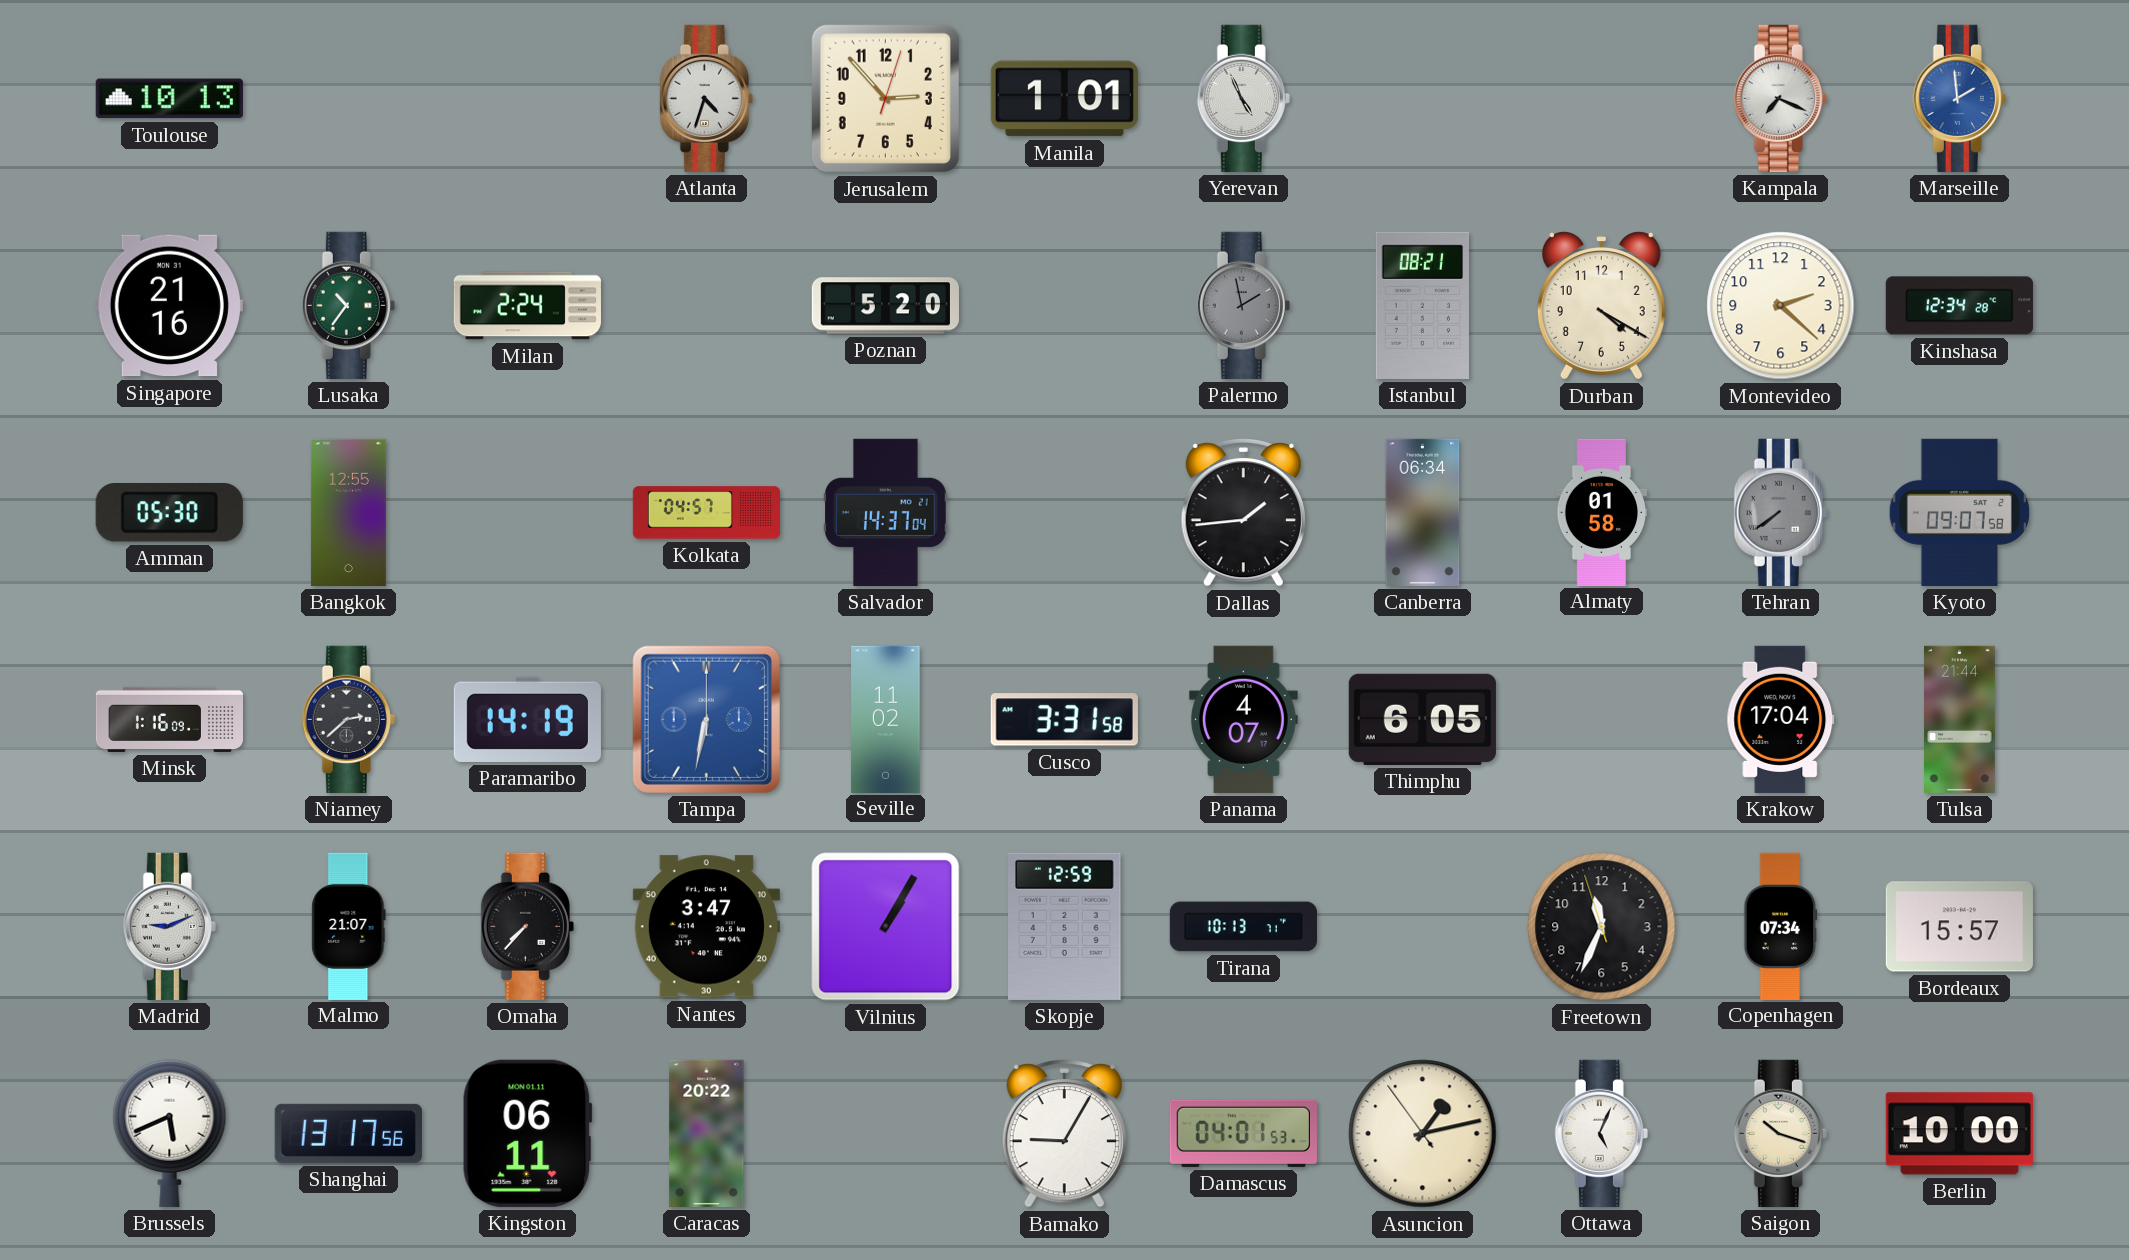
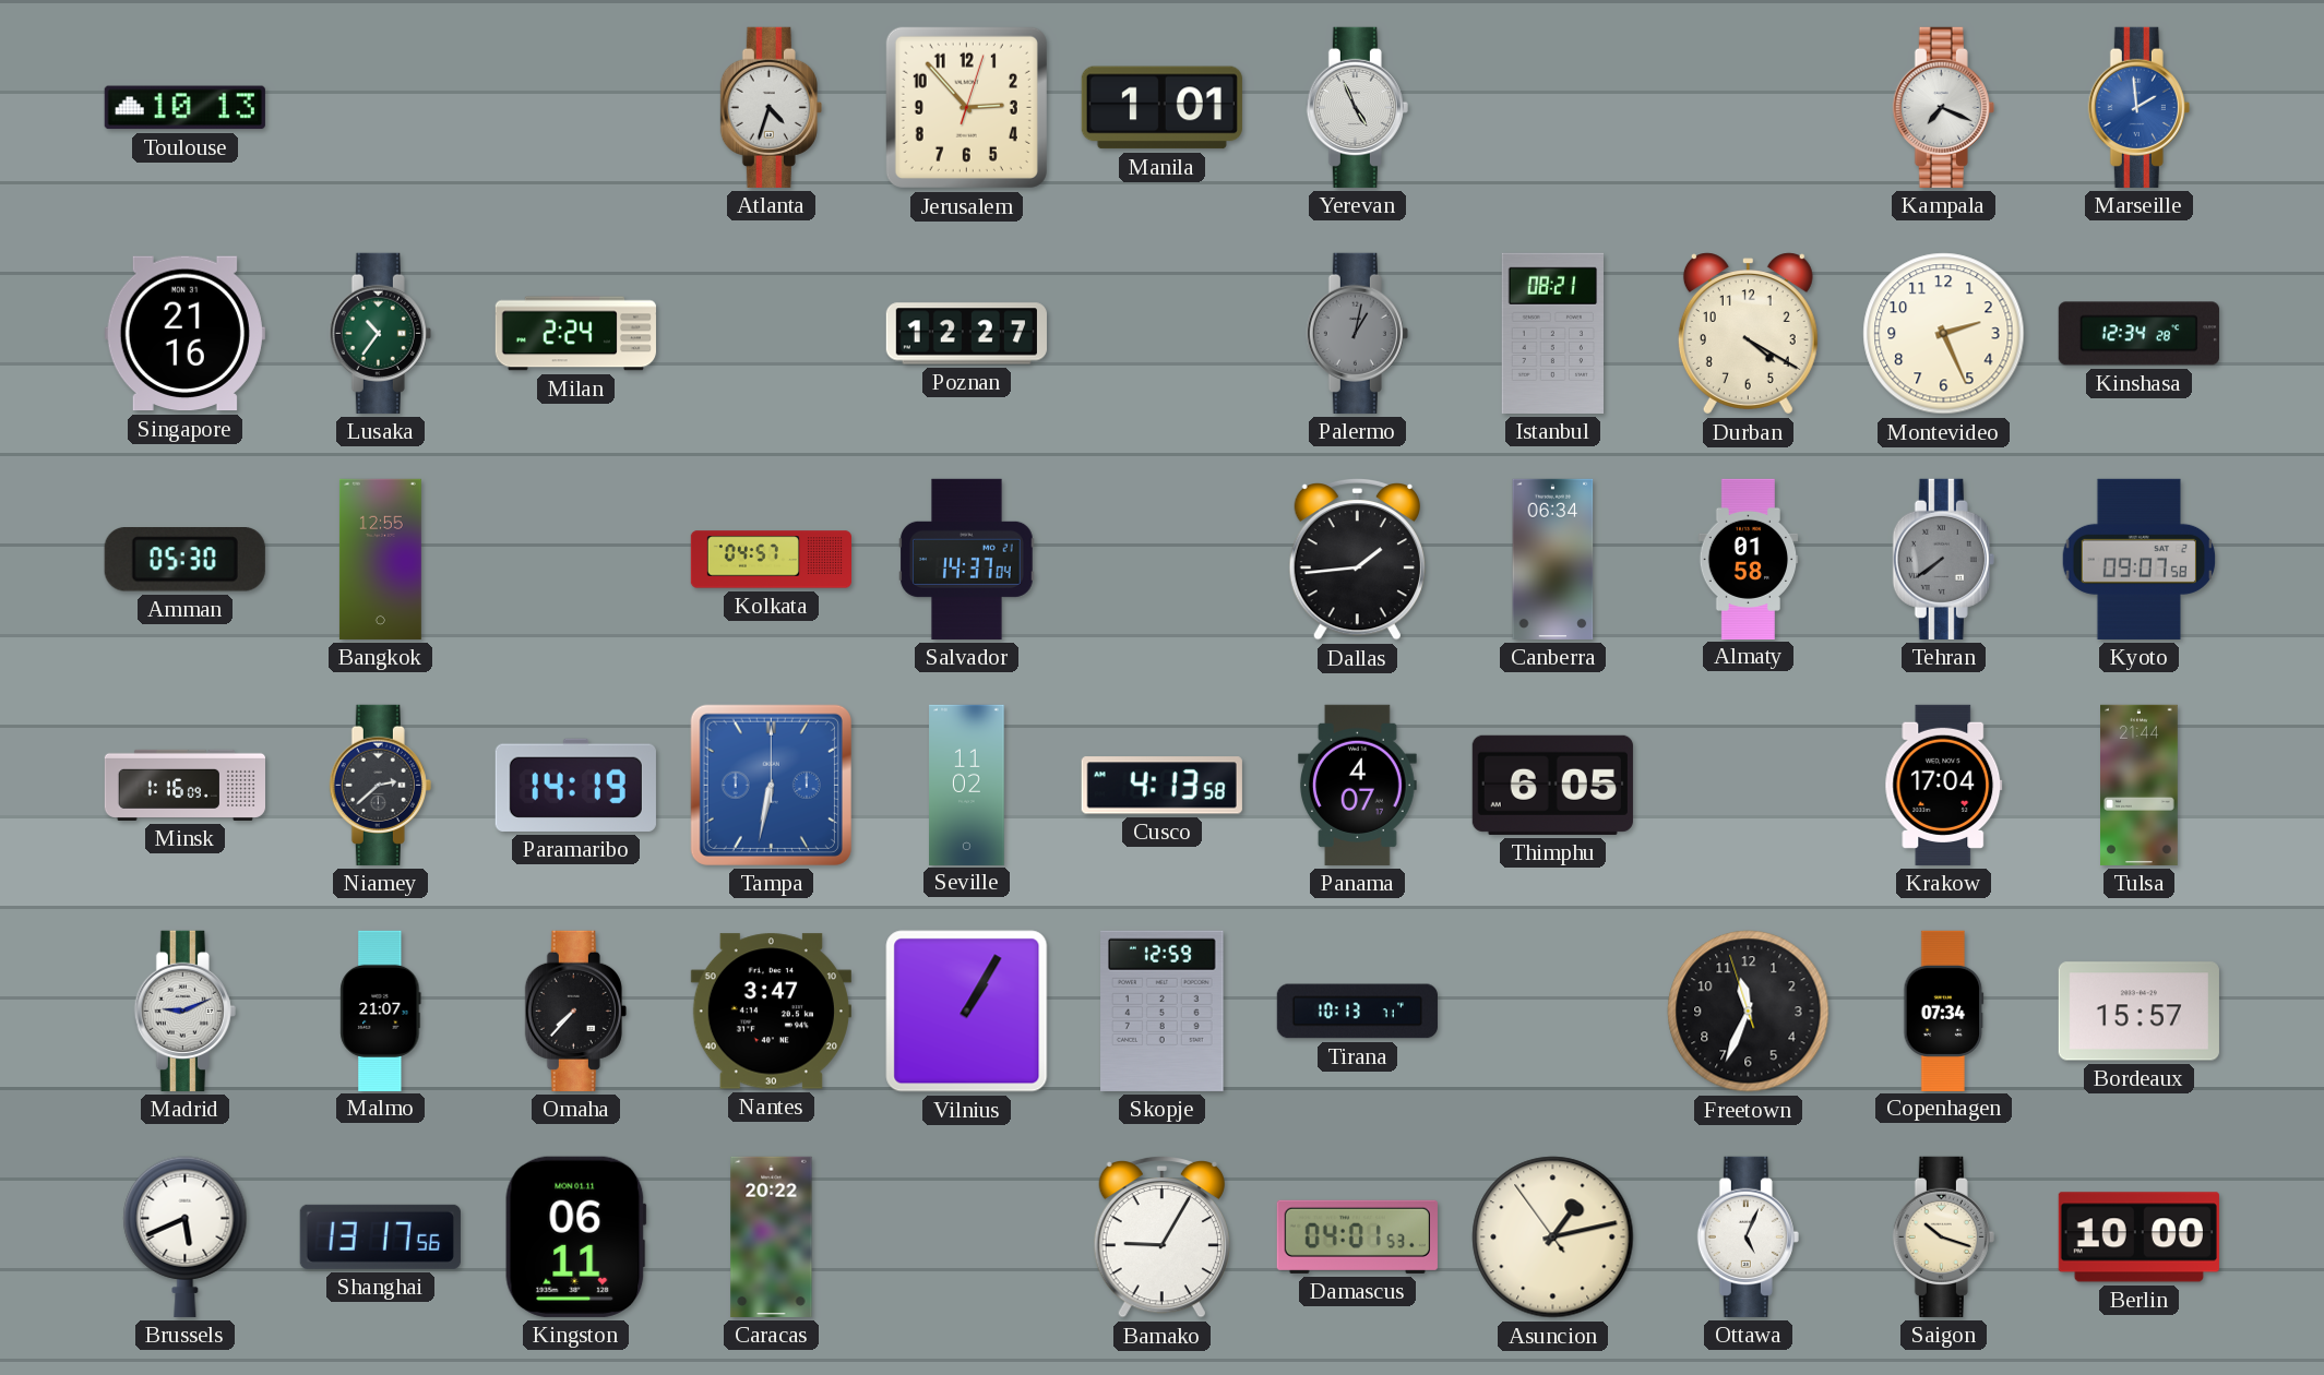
Poznan: 5:20 -> 12:27
Palermo: 1:58 -> 1:02
Montevideo: 2:22 -> 2:26
Cusco: 3:31 -> 4:13
